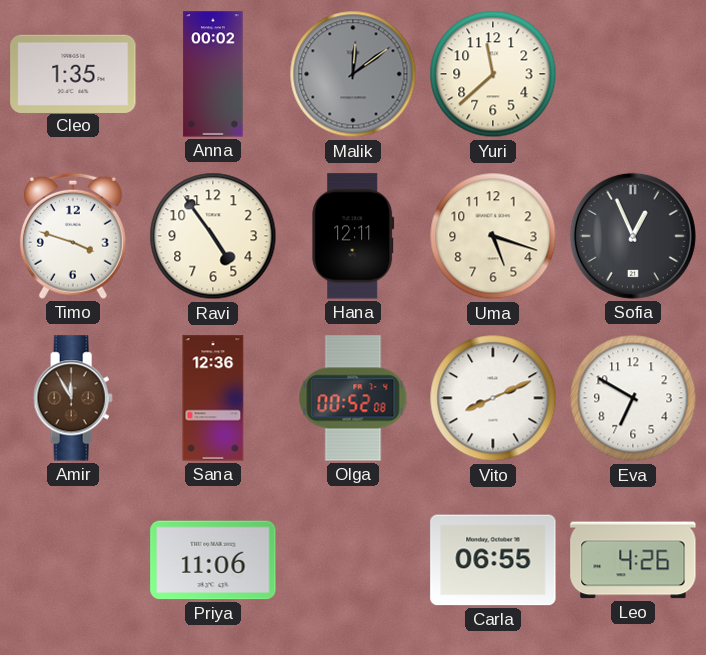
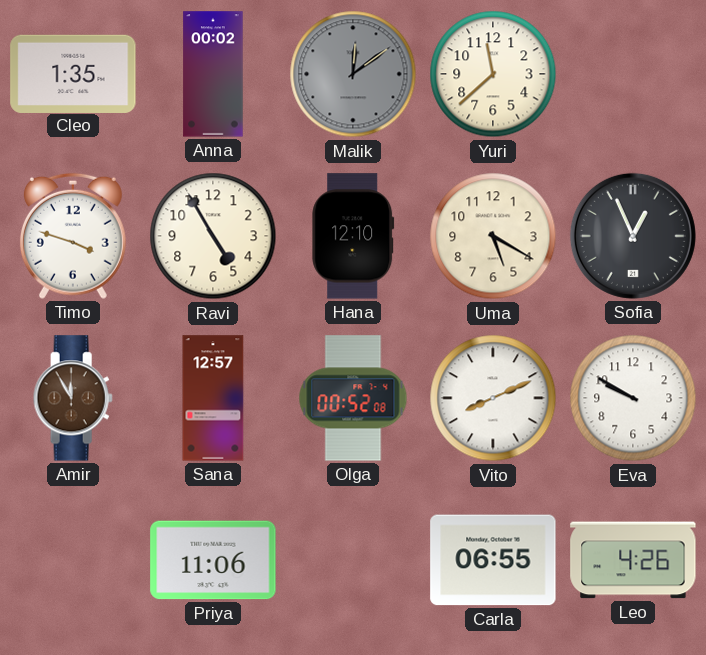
Ravi: 4:54 -> 4:55
Hana: 12:11 -> 12:10
Uma: 5:18 -> 5:20
Sana: 12:36 -> 12:57
Eva: 6:50 -> 9:50
